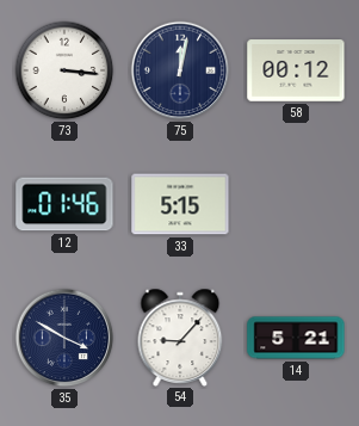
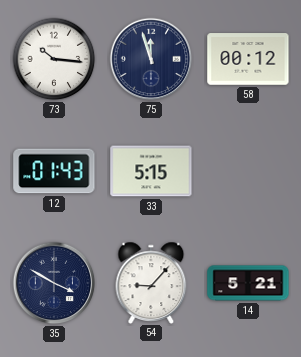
73: 3:16 -> 10:16
75: 12:02 -> 11:57
12: 01:46 -> 01:43
